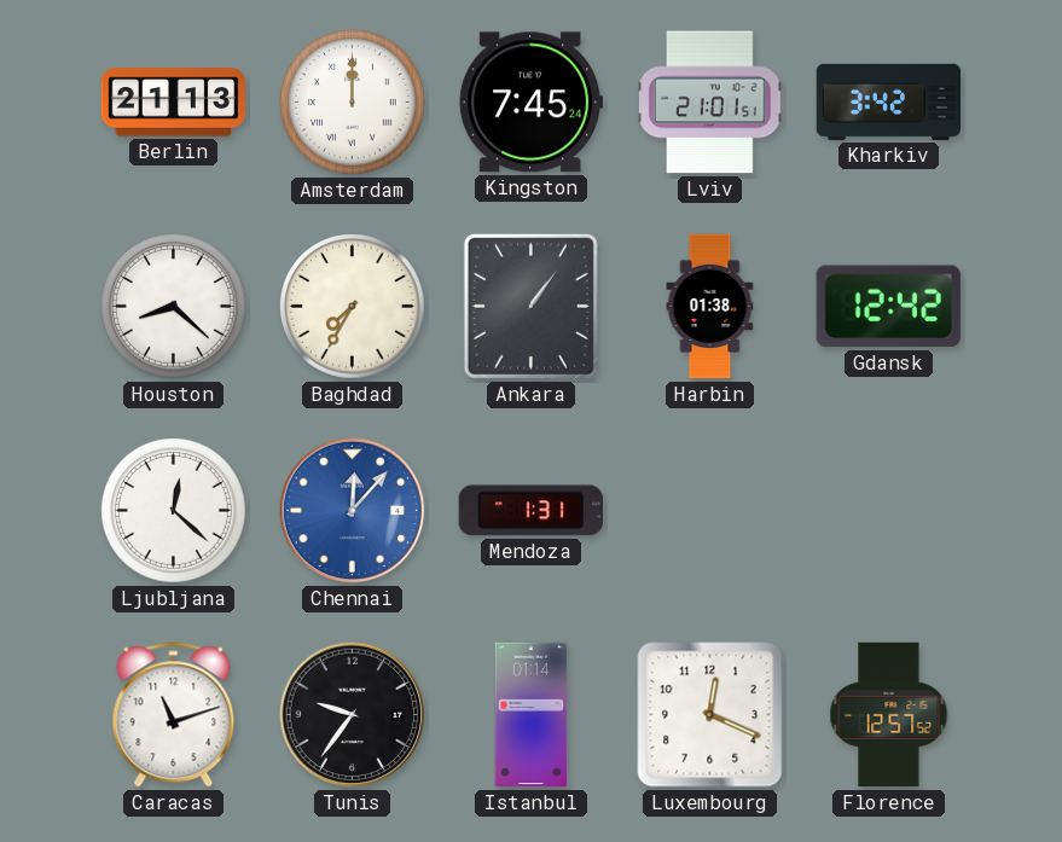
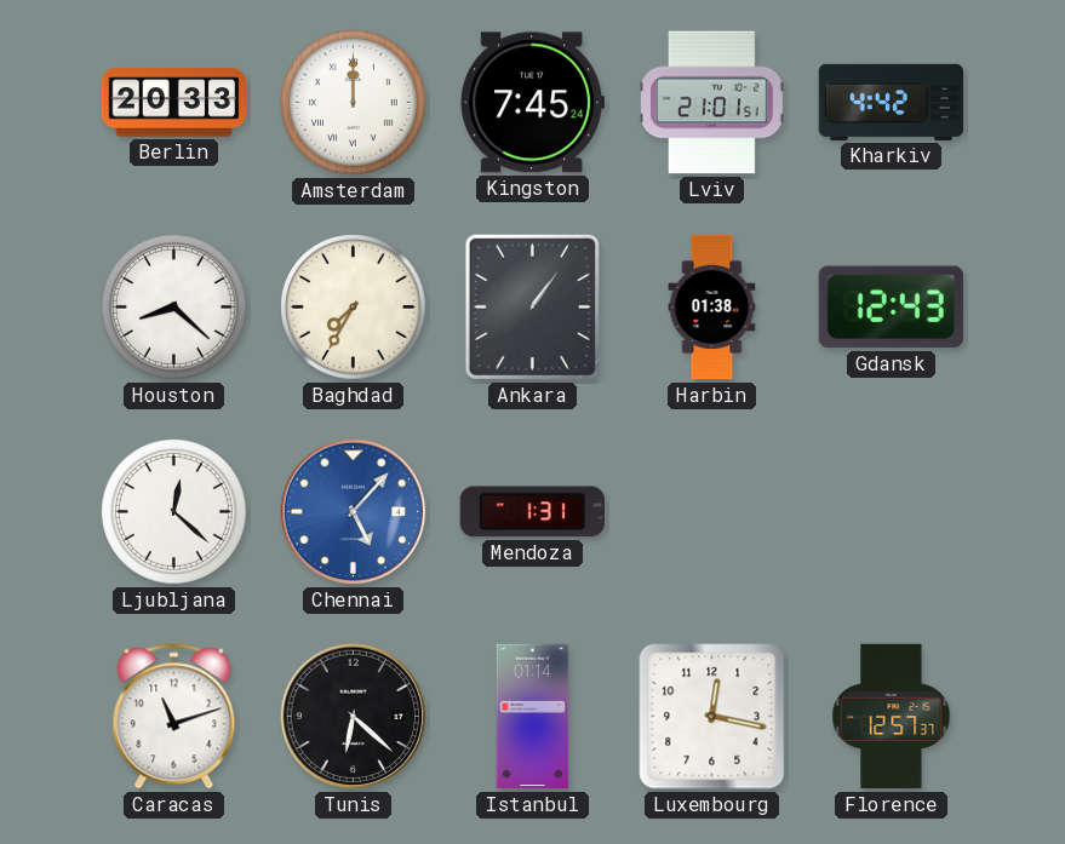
Berlin: 21:13 -> 20:33
Kharkiv: 3:42 -> 4:42
Gdansk: 12:42 -> 12:43
Chennai: 12:07 -> 5:07
Tunis: 9:36 -> 6:22
Luxembourg: 12:19 -> 12:17
Florence: 12:57:52 -> 12:57:37
